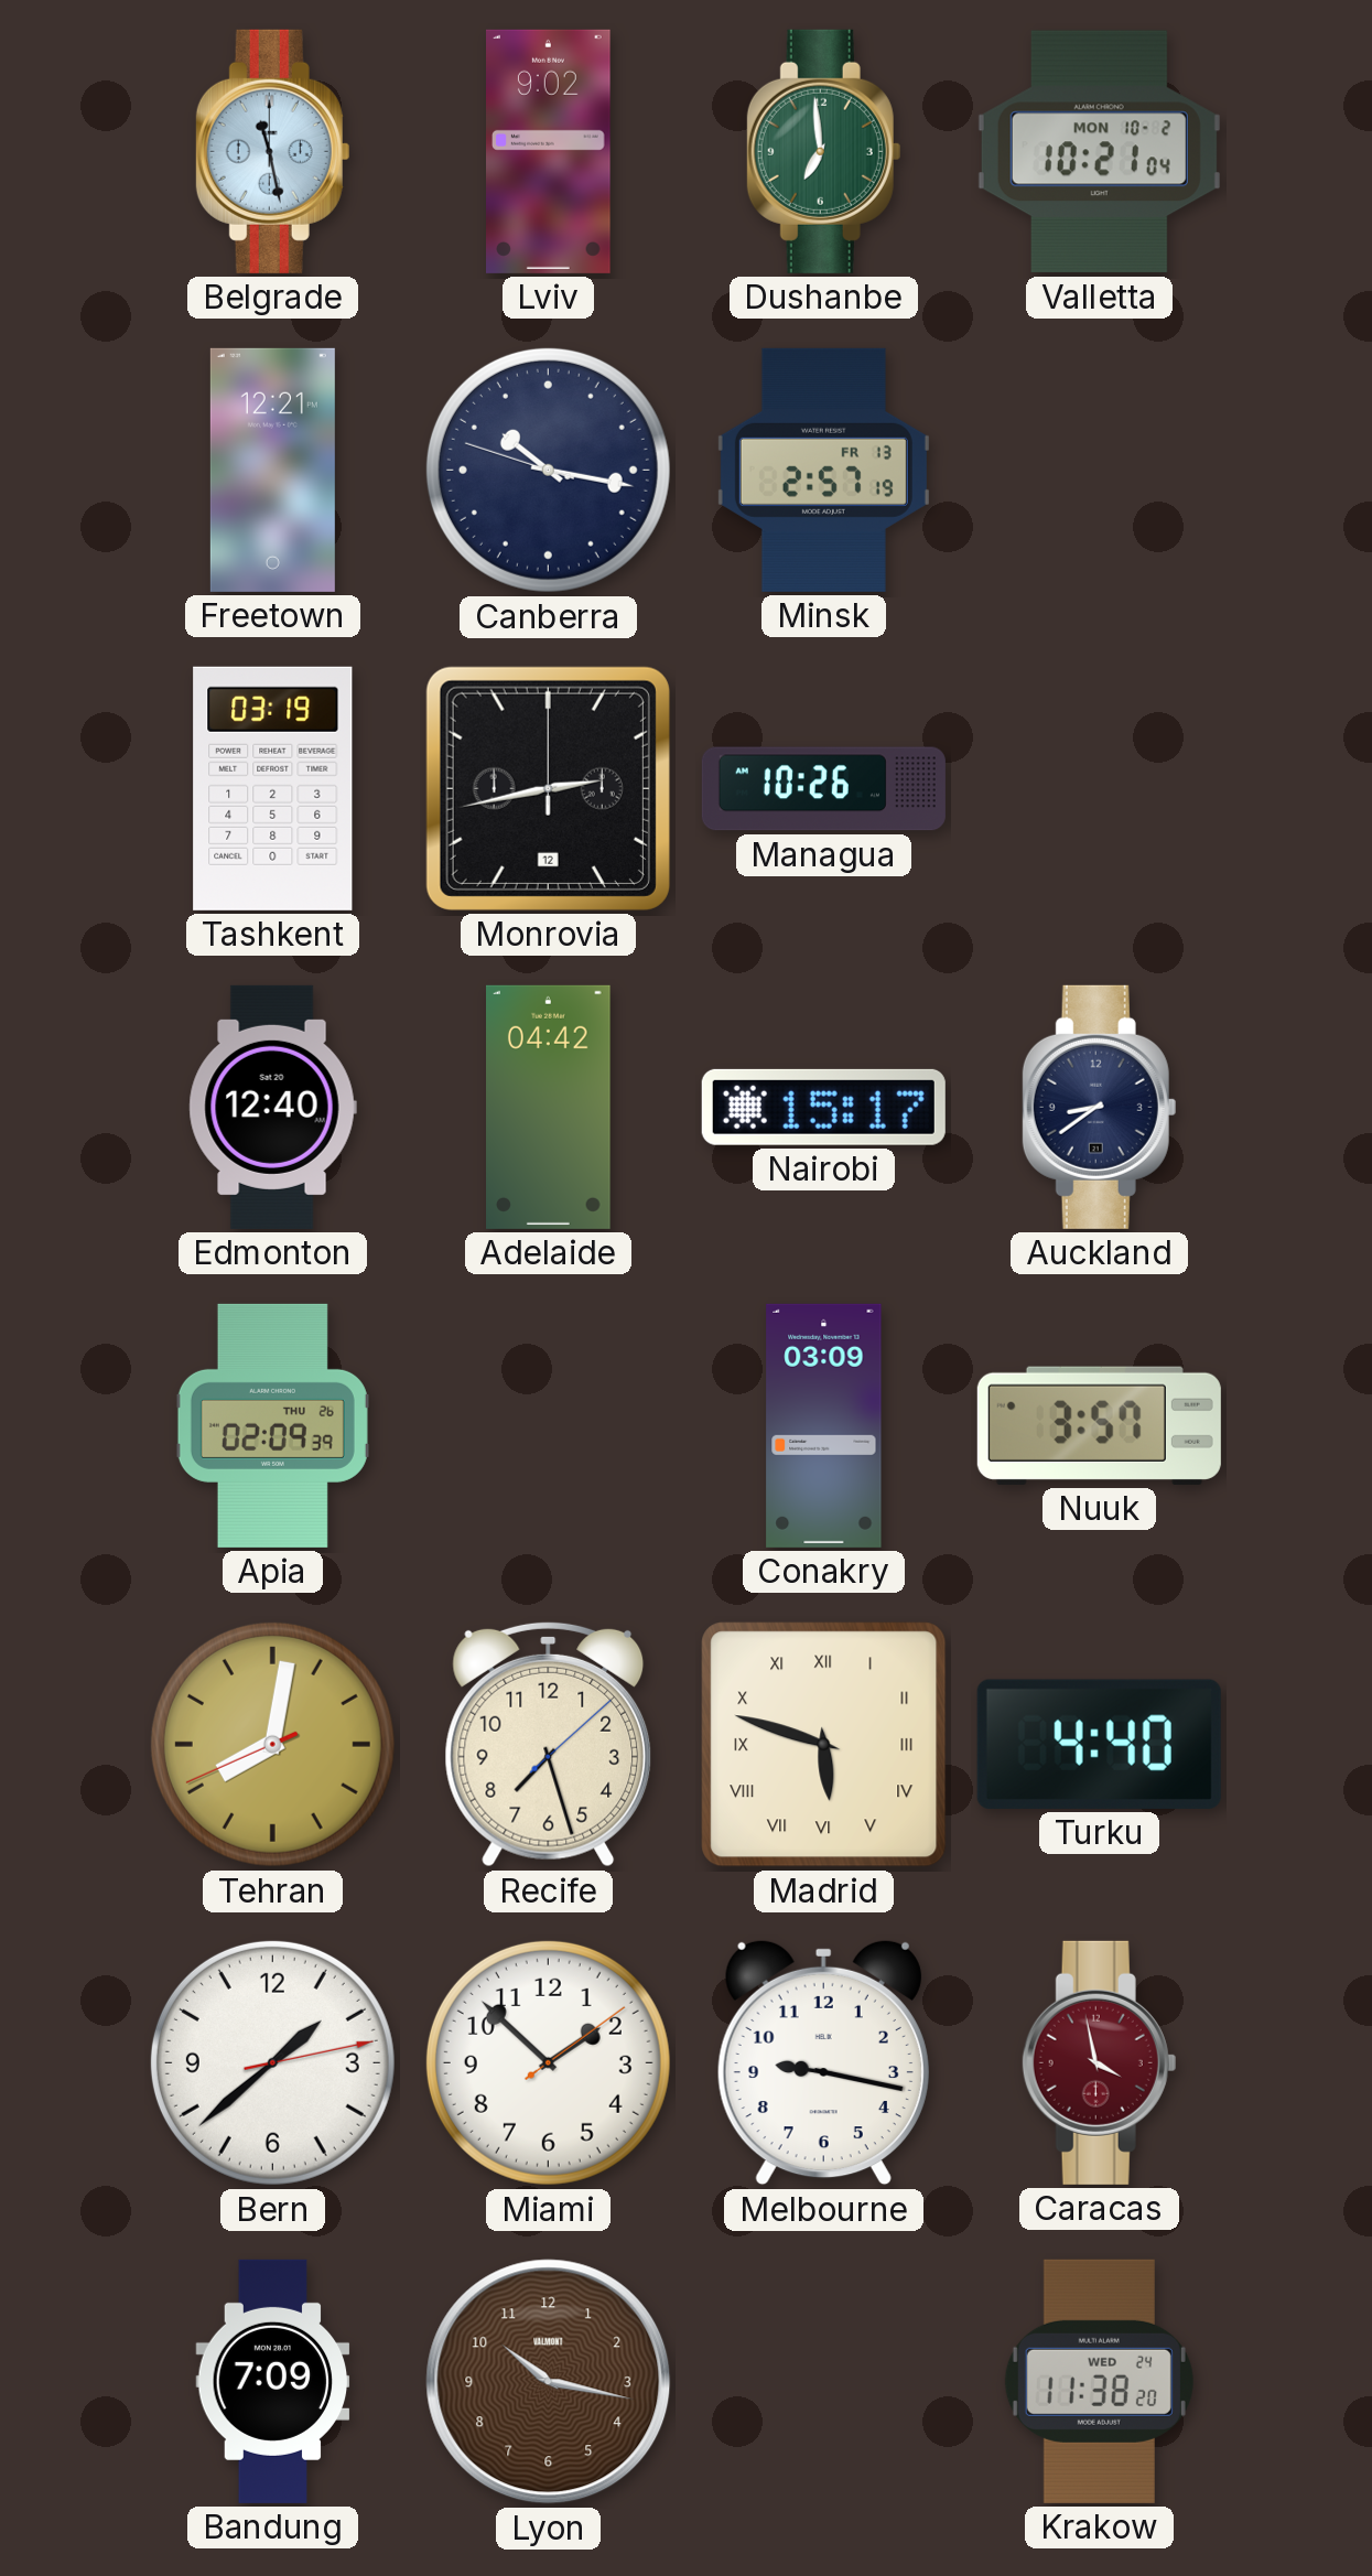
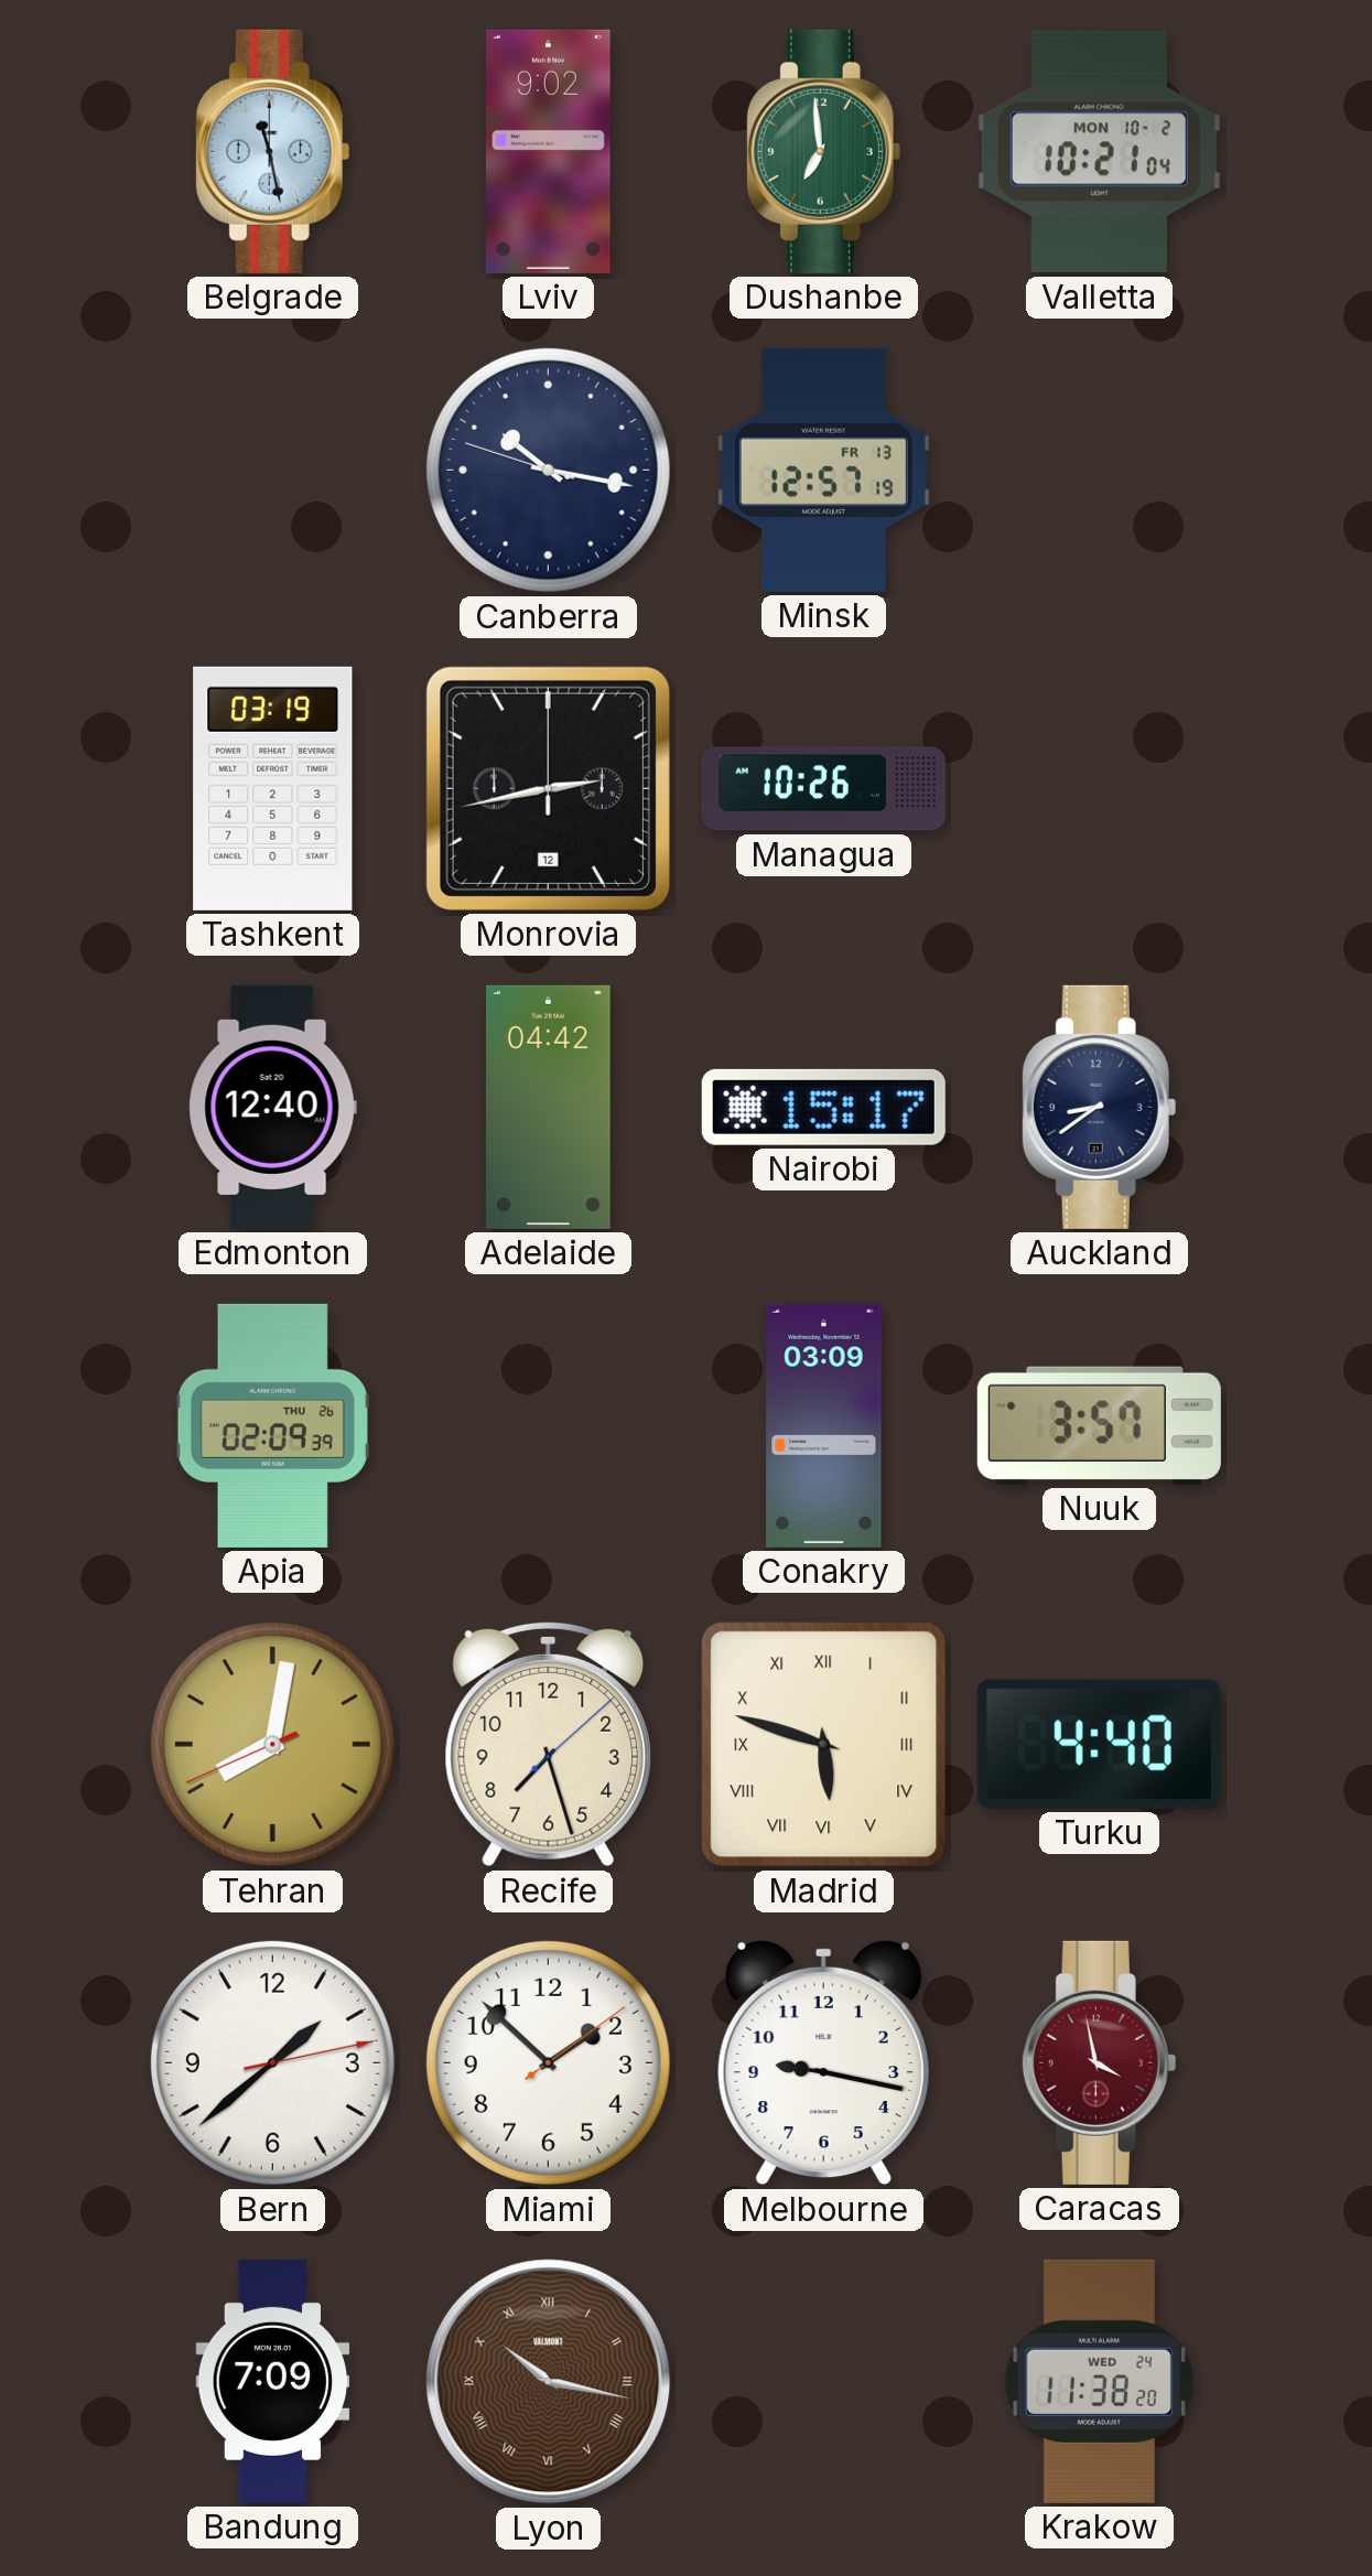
Freetown: 12:21 -> none
Minsk: 2:57 -> 12:57
Lyon numerals: Arabic -> Roman
